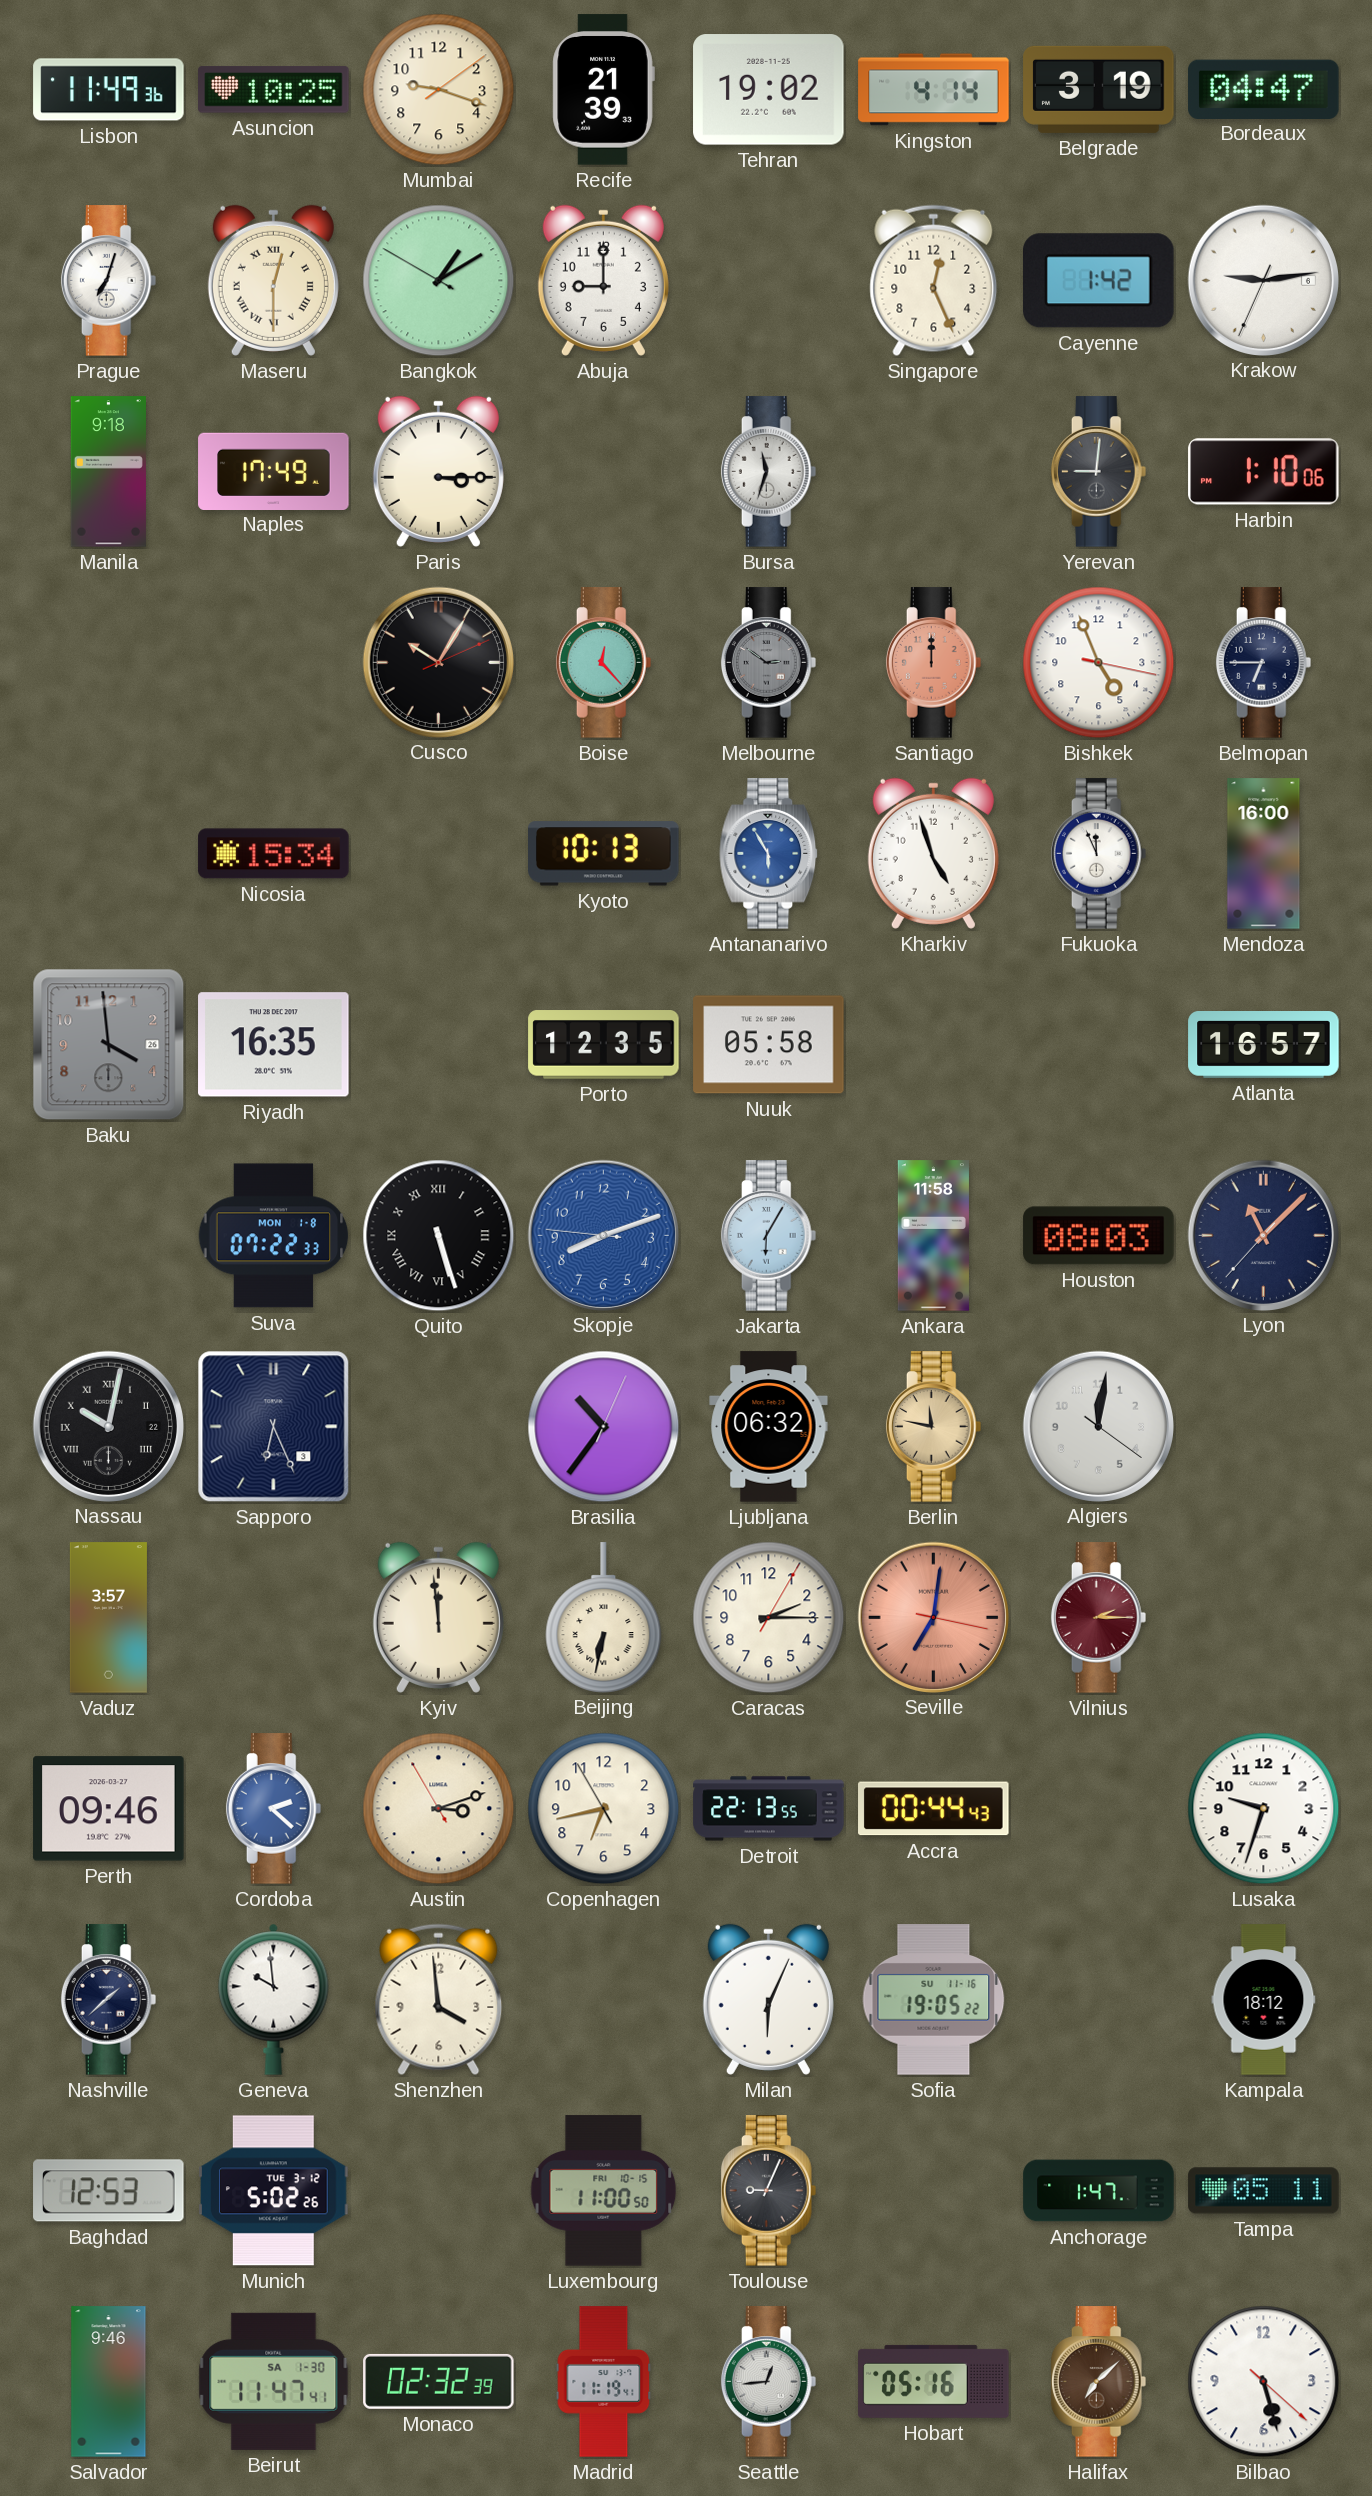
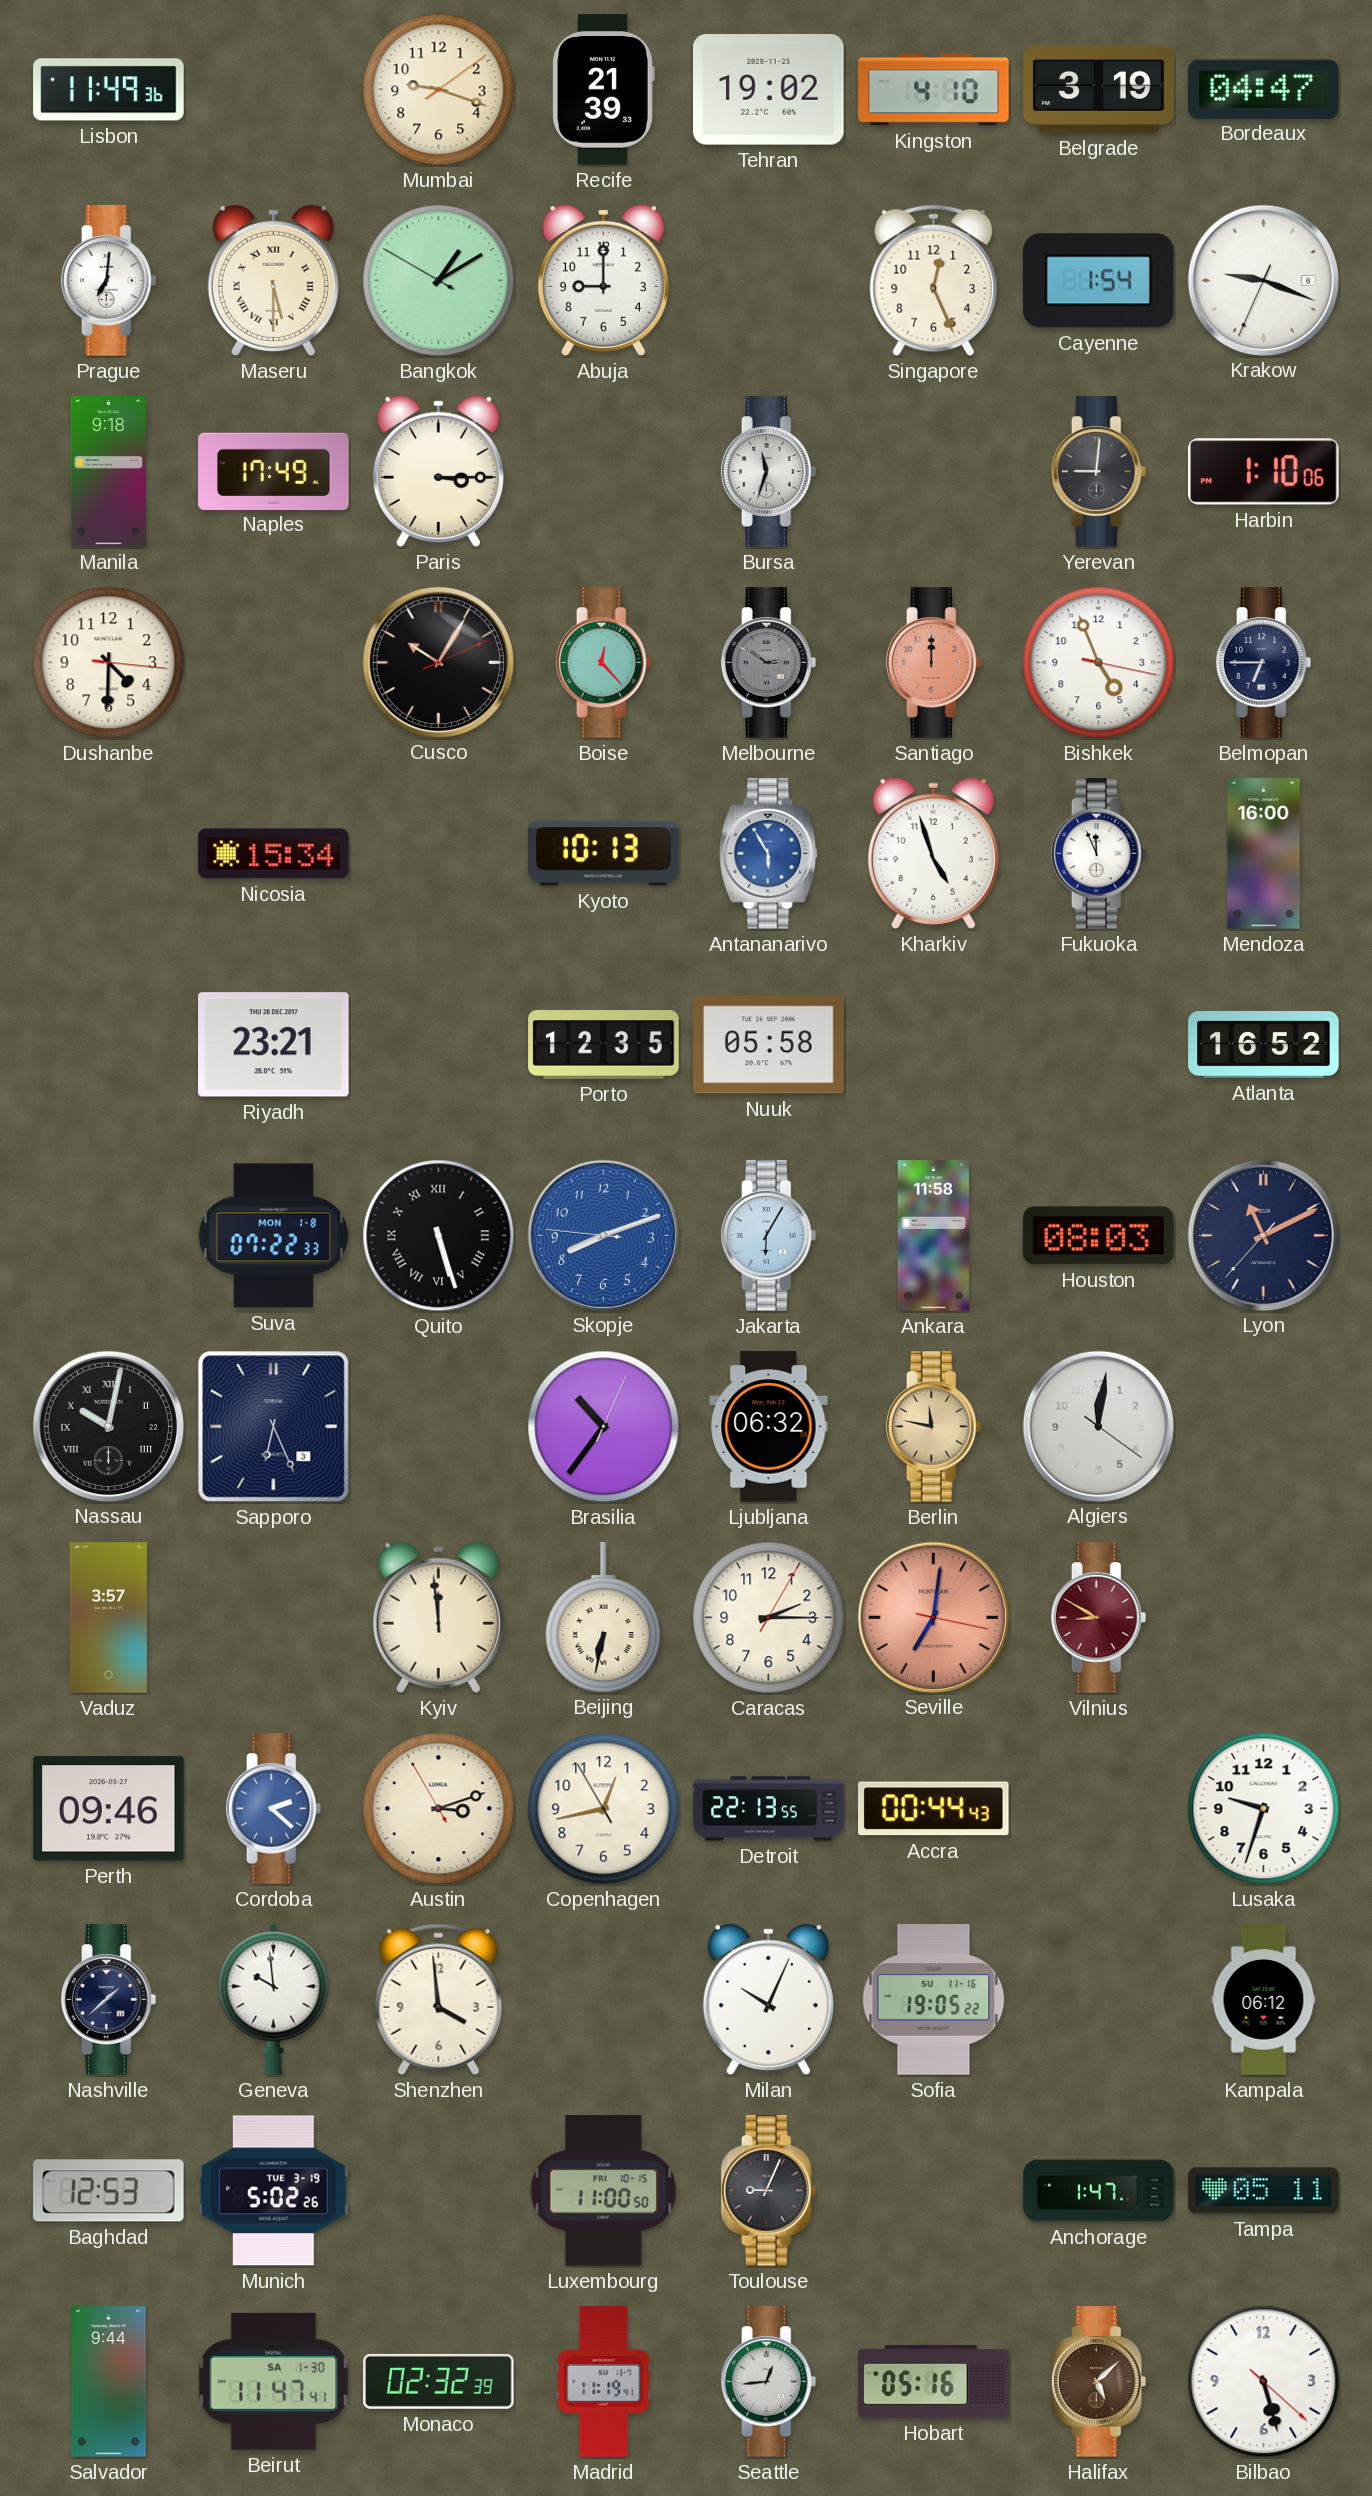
Asuncion: 10:25 -> none
Kingston: 4:14 -> 4:10
Prague: 7:03 -> 7:01
Maseru: 12:30 -> 5:30
Cayenne: 1:42 -> 1:54
Krakow: 9:13 -> 9:18
Dushanbe: none -> 4:30
Baku: 3:59 -> none
Riyadh: 16:35 -> 23:21
Atlanta: 16:57 -> 16:52
Lyon: 11:07 -> 11:10
Vilnius: 2:15 -> 8:50
Copenhagen: 6:42 -> 12:42
Milan: 6:04 -> 10:04
Kampala: 18:12 -> 06:12
Munich date: TUE 3-12 -> TUE 3-19
Salvador: 9:46 -> 9:44
Halifax: 7:08 -> 5:08
